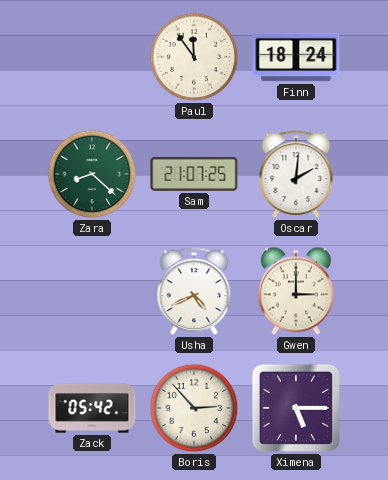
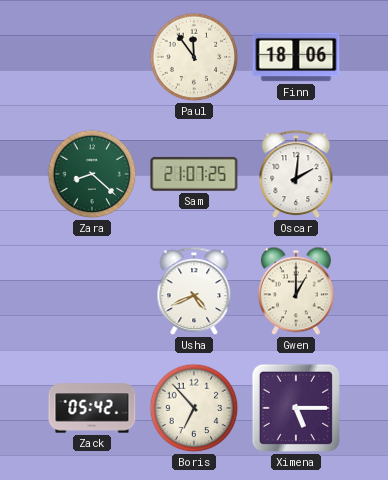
Finn: 18:24 -> 18:06
Gwen: 3:00 -> 1:00
Boris: 2:53 -> 6:53
